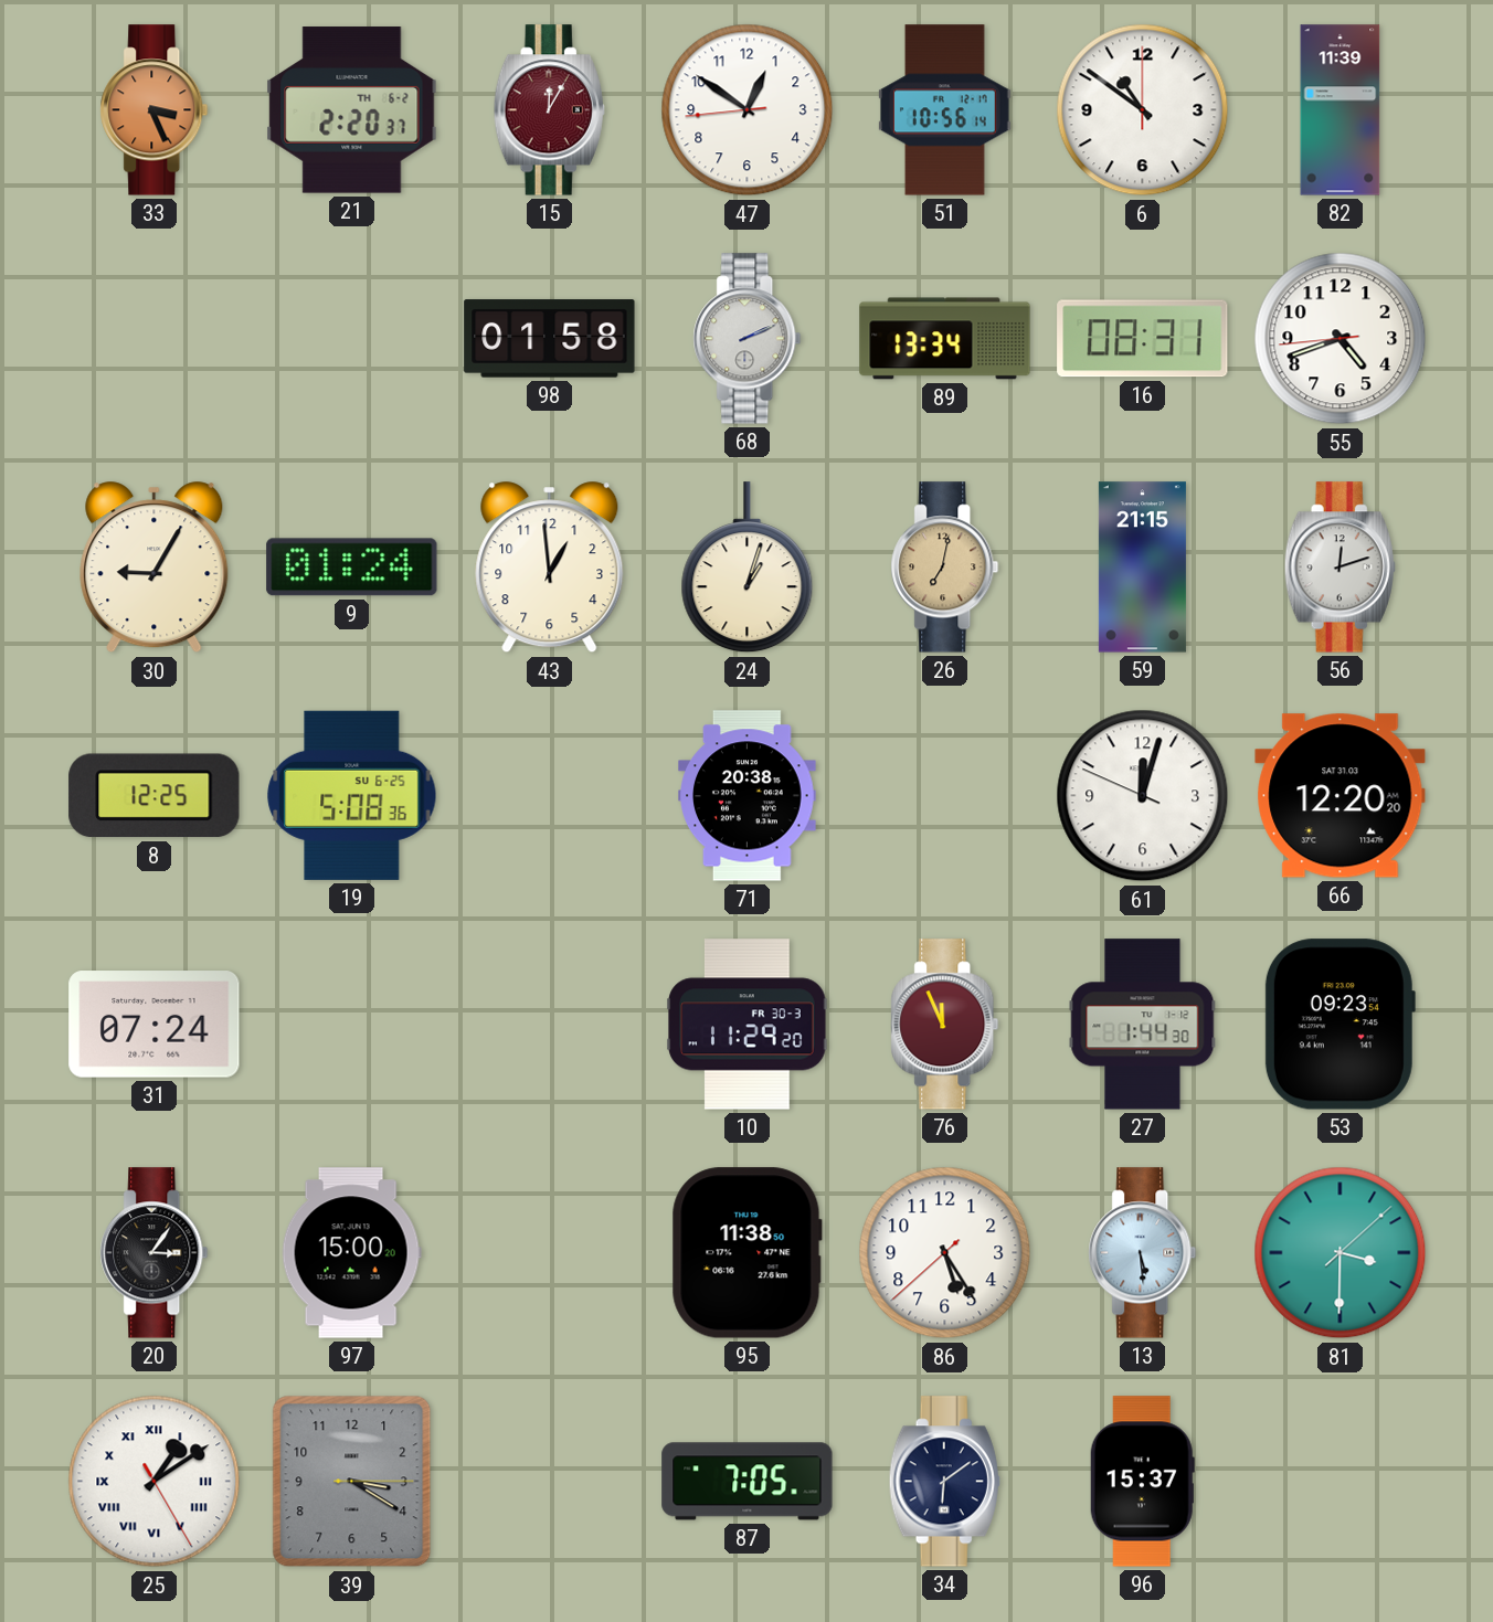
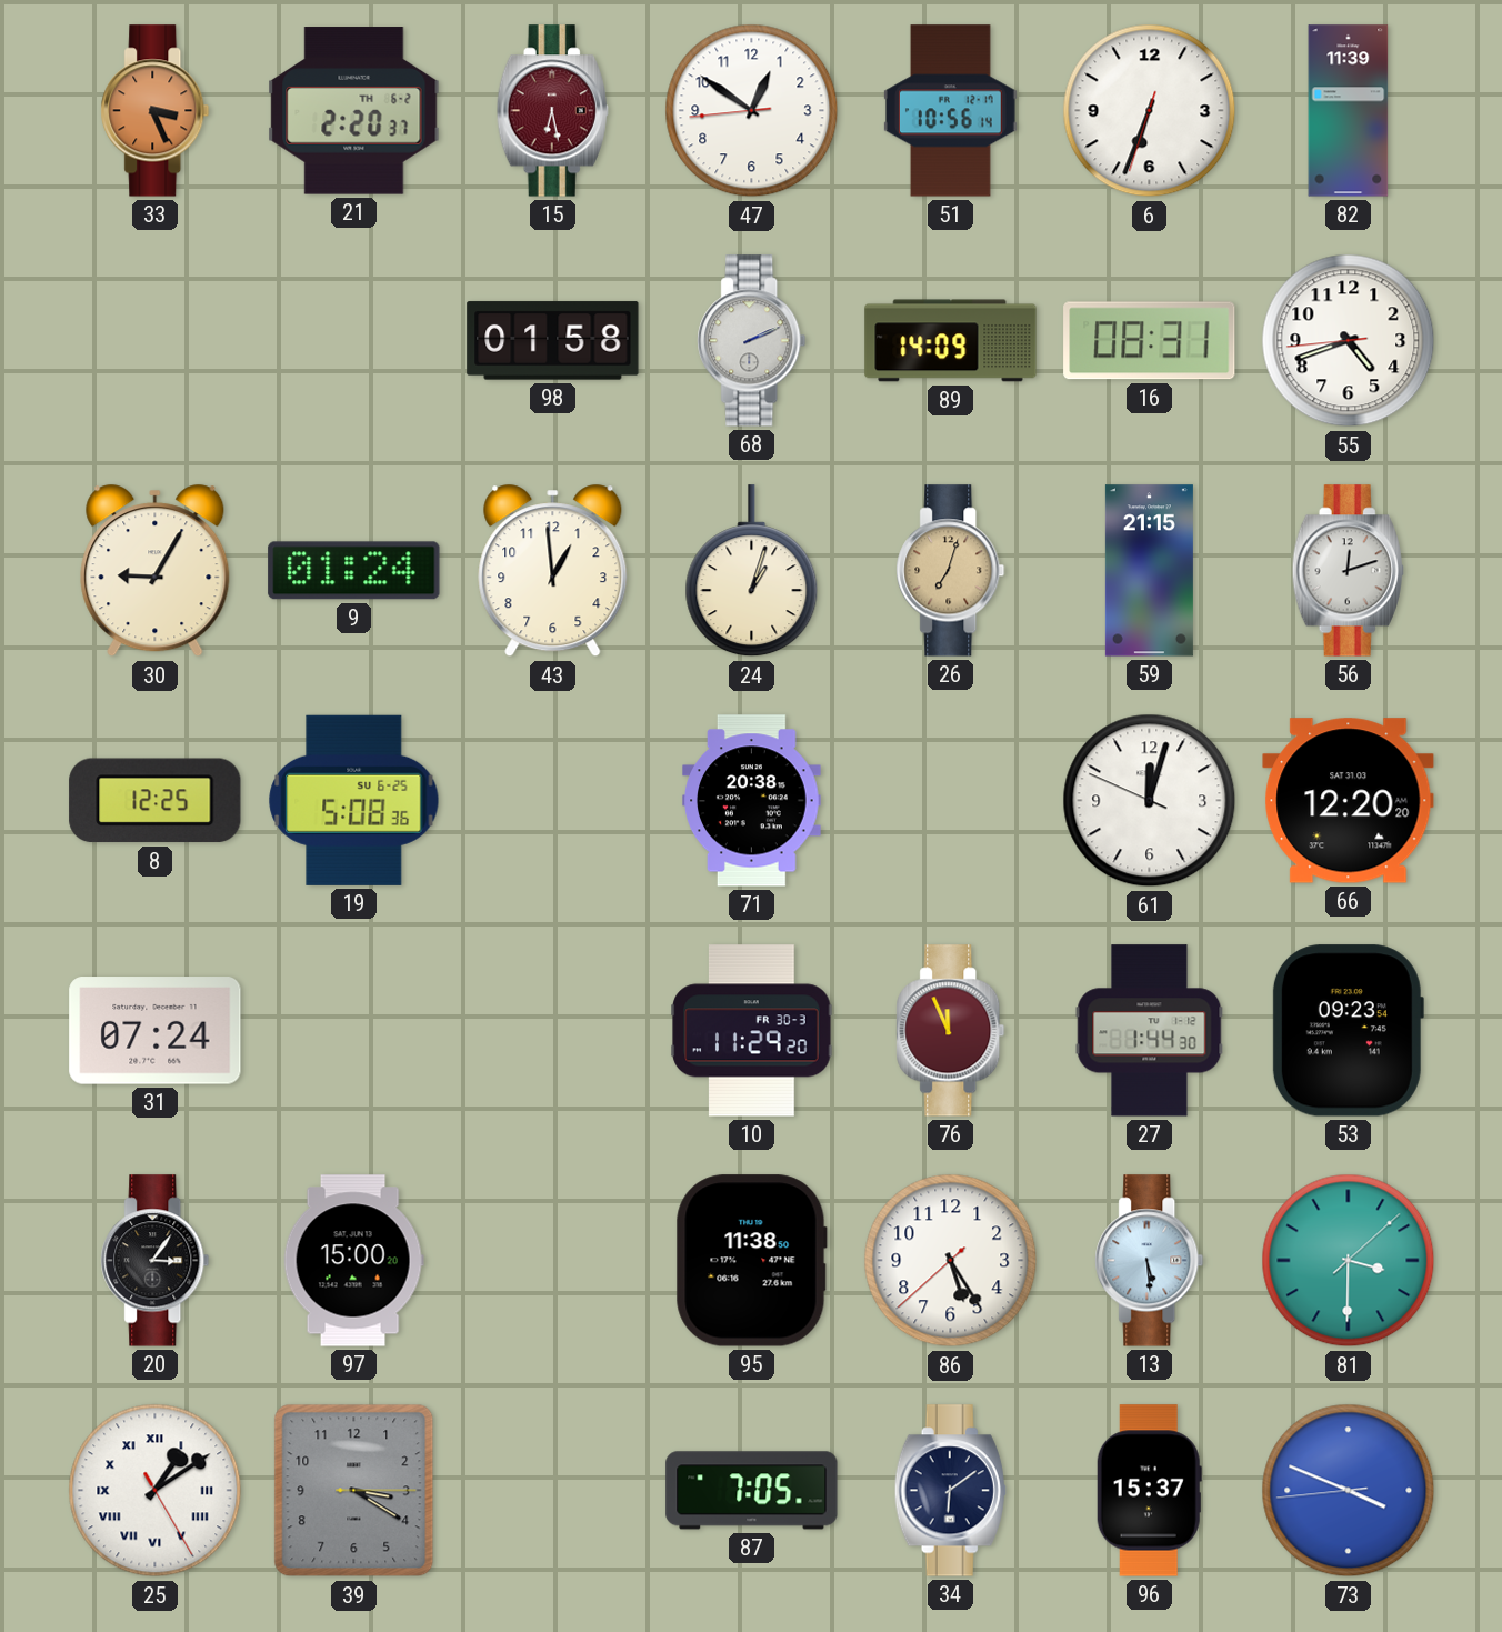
15: 12:05 -> 6:28
6: 10:51 -> 6:33
89: 13:34 -> 14:09
26: 7:02 -> 7:03
73: none -> 3:48
